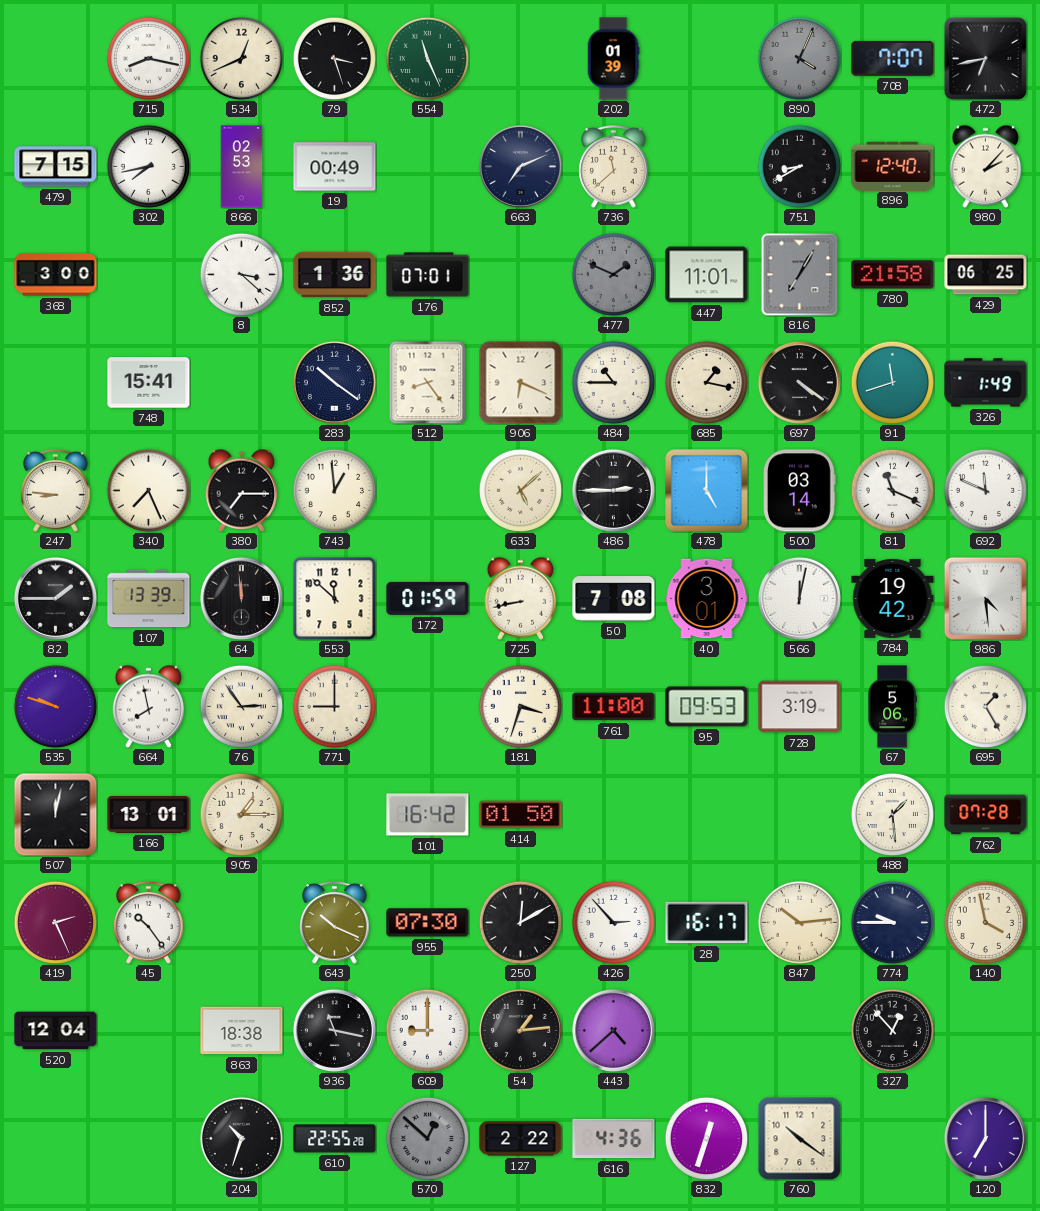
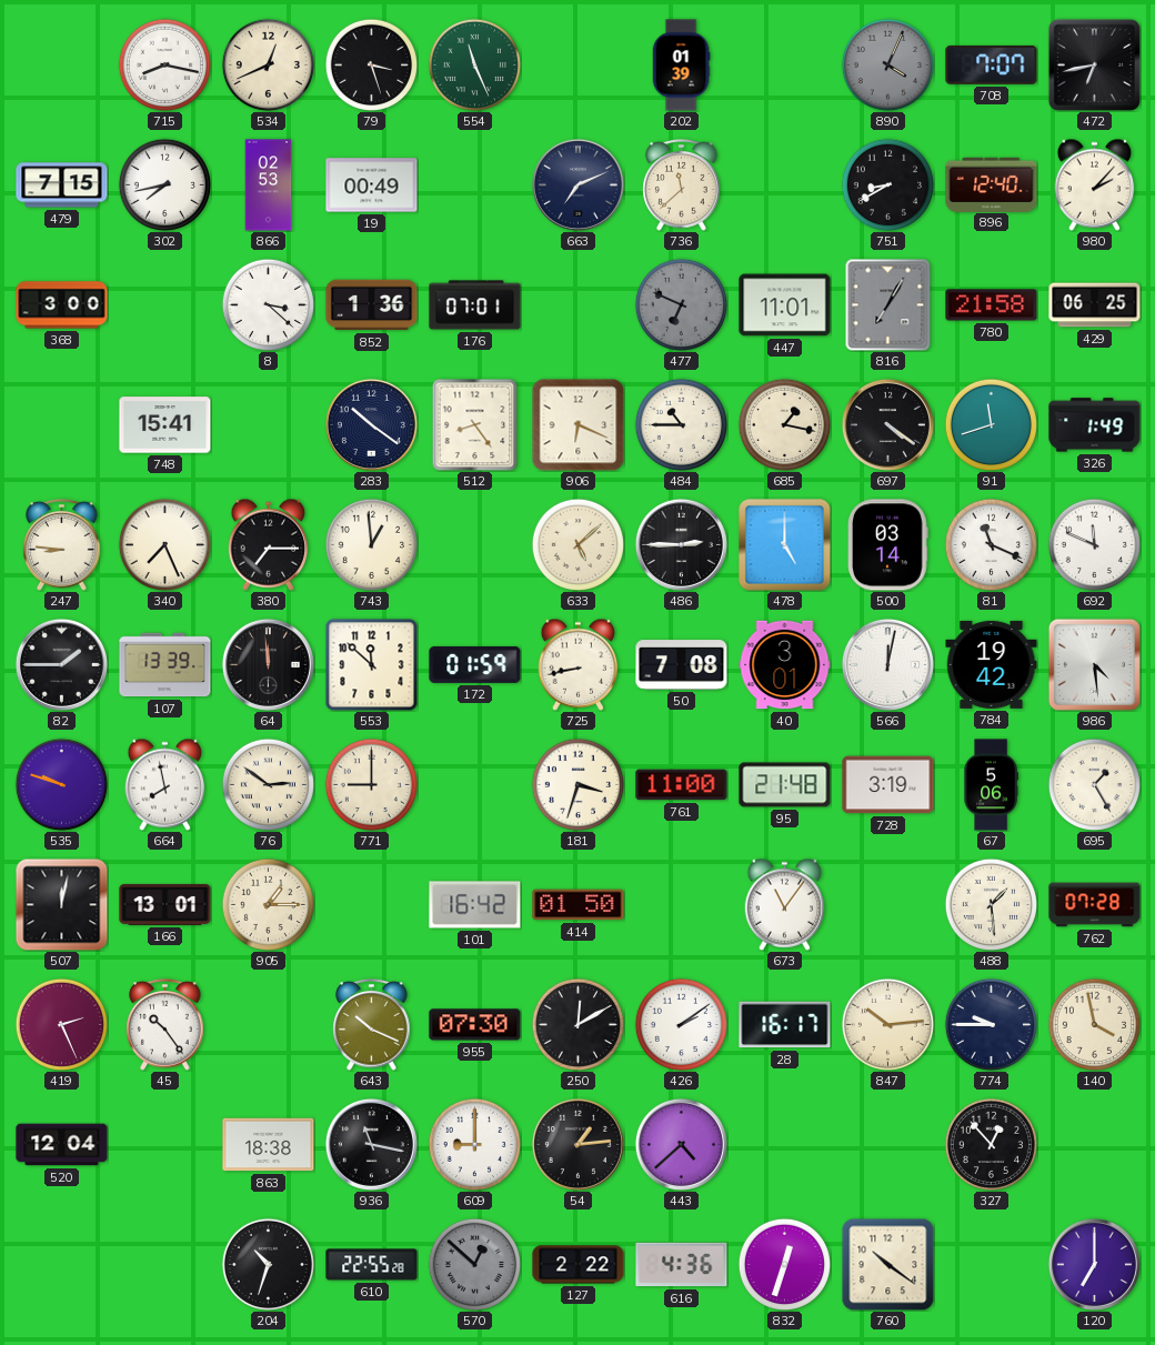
477: 1:49 -> 6:49
76: 2:54 -> 2:51
95: 09:53 -> 21:48
673: none -> 11:06
426: 2:53 -> 2:09
